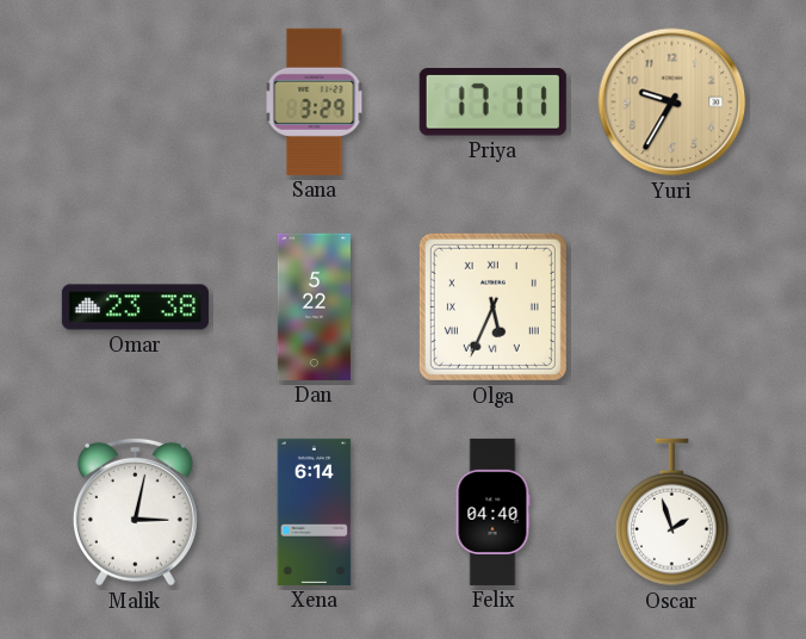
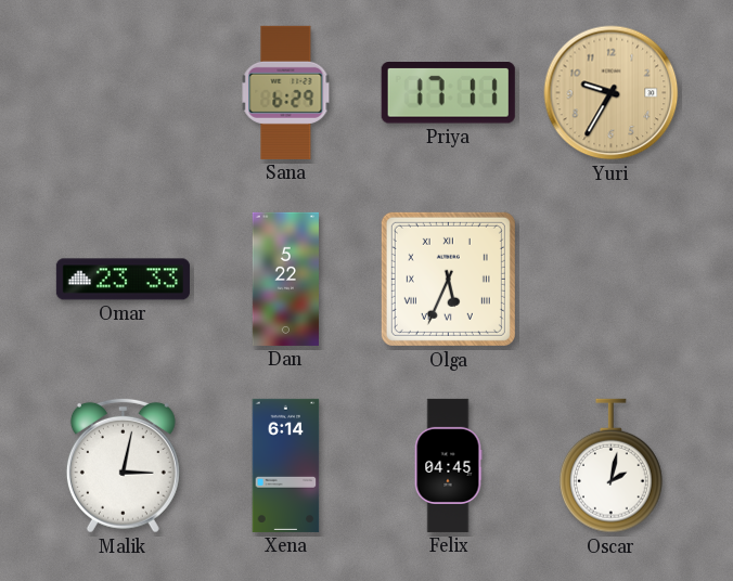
Sana: 3:29 -> 6:29
Omar: 23:38 -> 23:33
Felix: 04:40 -> 04:45
Oscar: 1:57 -> 2:02
